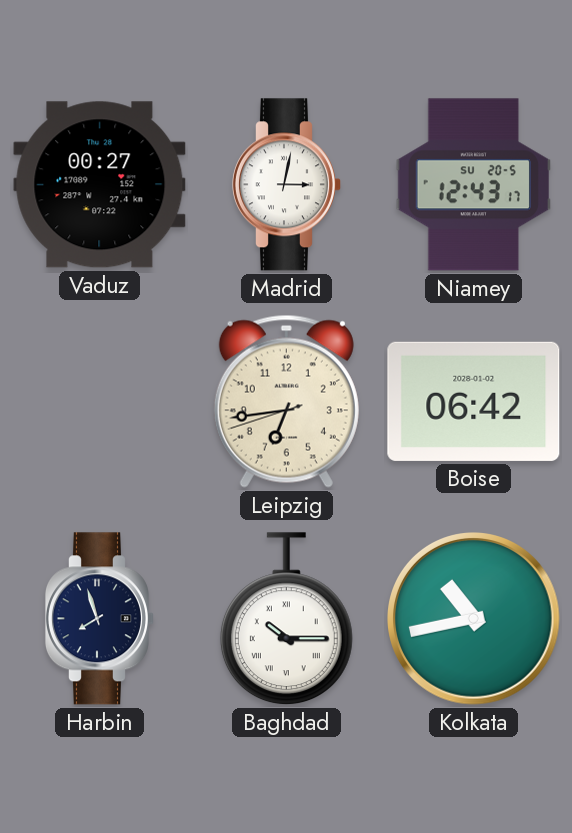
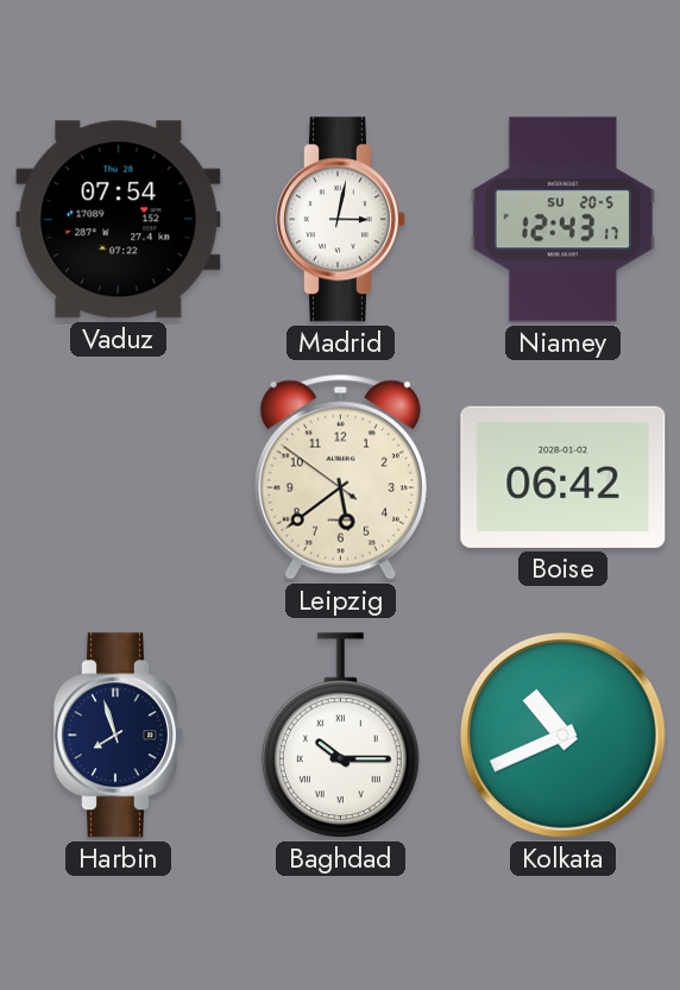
Vaduz: 00:27 -> 07:54
Leipzig: 6:43 -> 5:38
Kolkata: 10:43 -> 10:41
